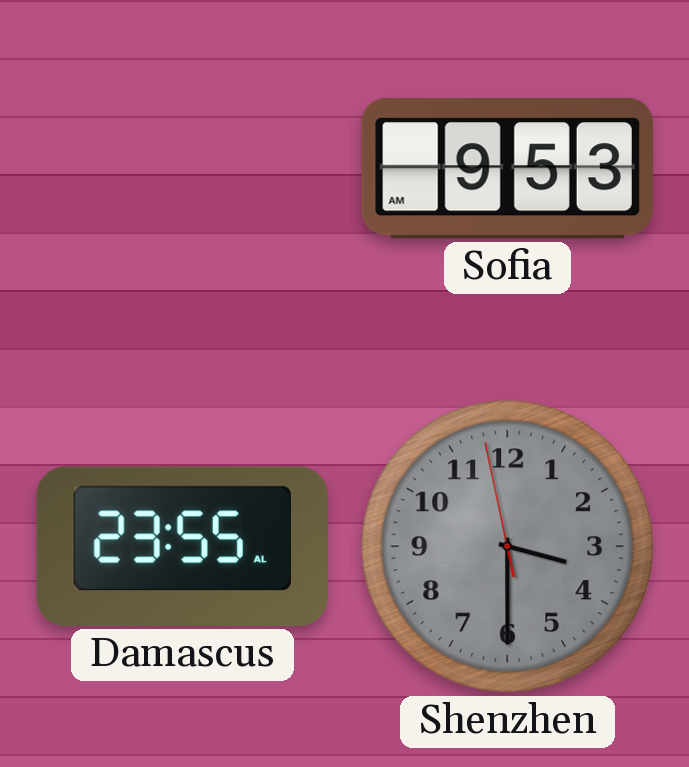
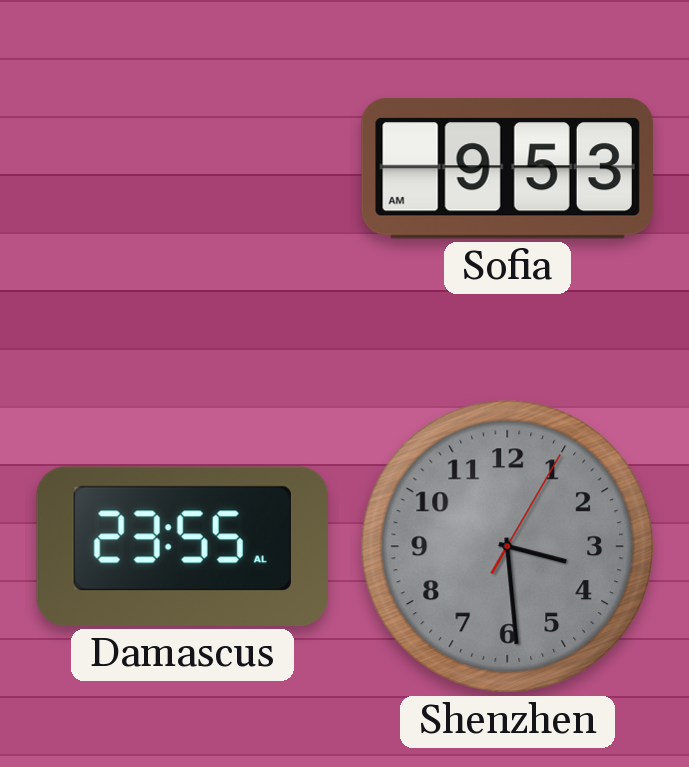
Shenzhen: 3:29:58 -> 3:29:05
